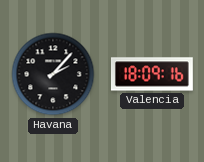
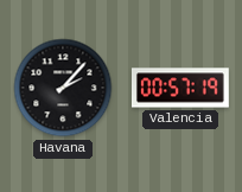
Valencia: 18:09 -> 00:57
